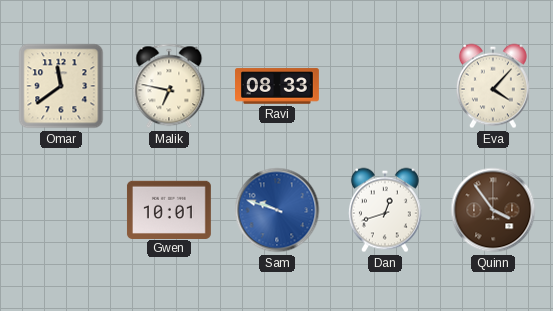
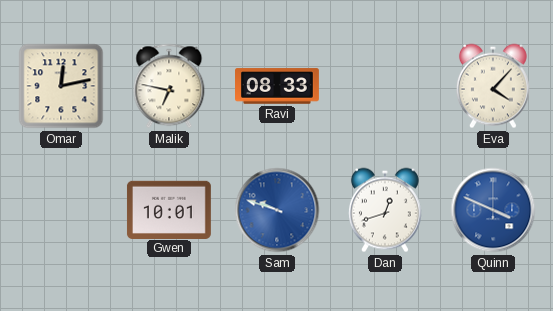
Omar: 11:39 -> 12:13
Quinn: 3:54 -> 3:49
Quinn dial: brown -> blue
